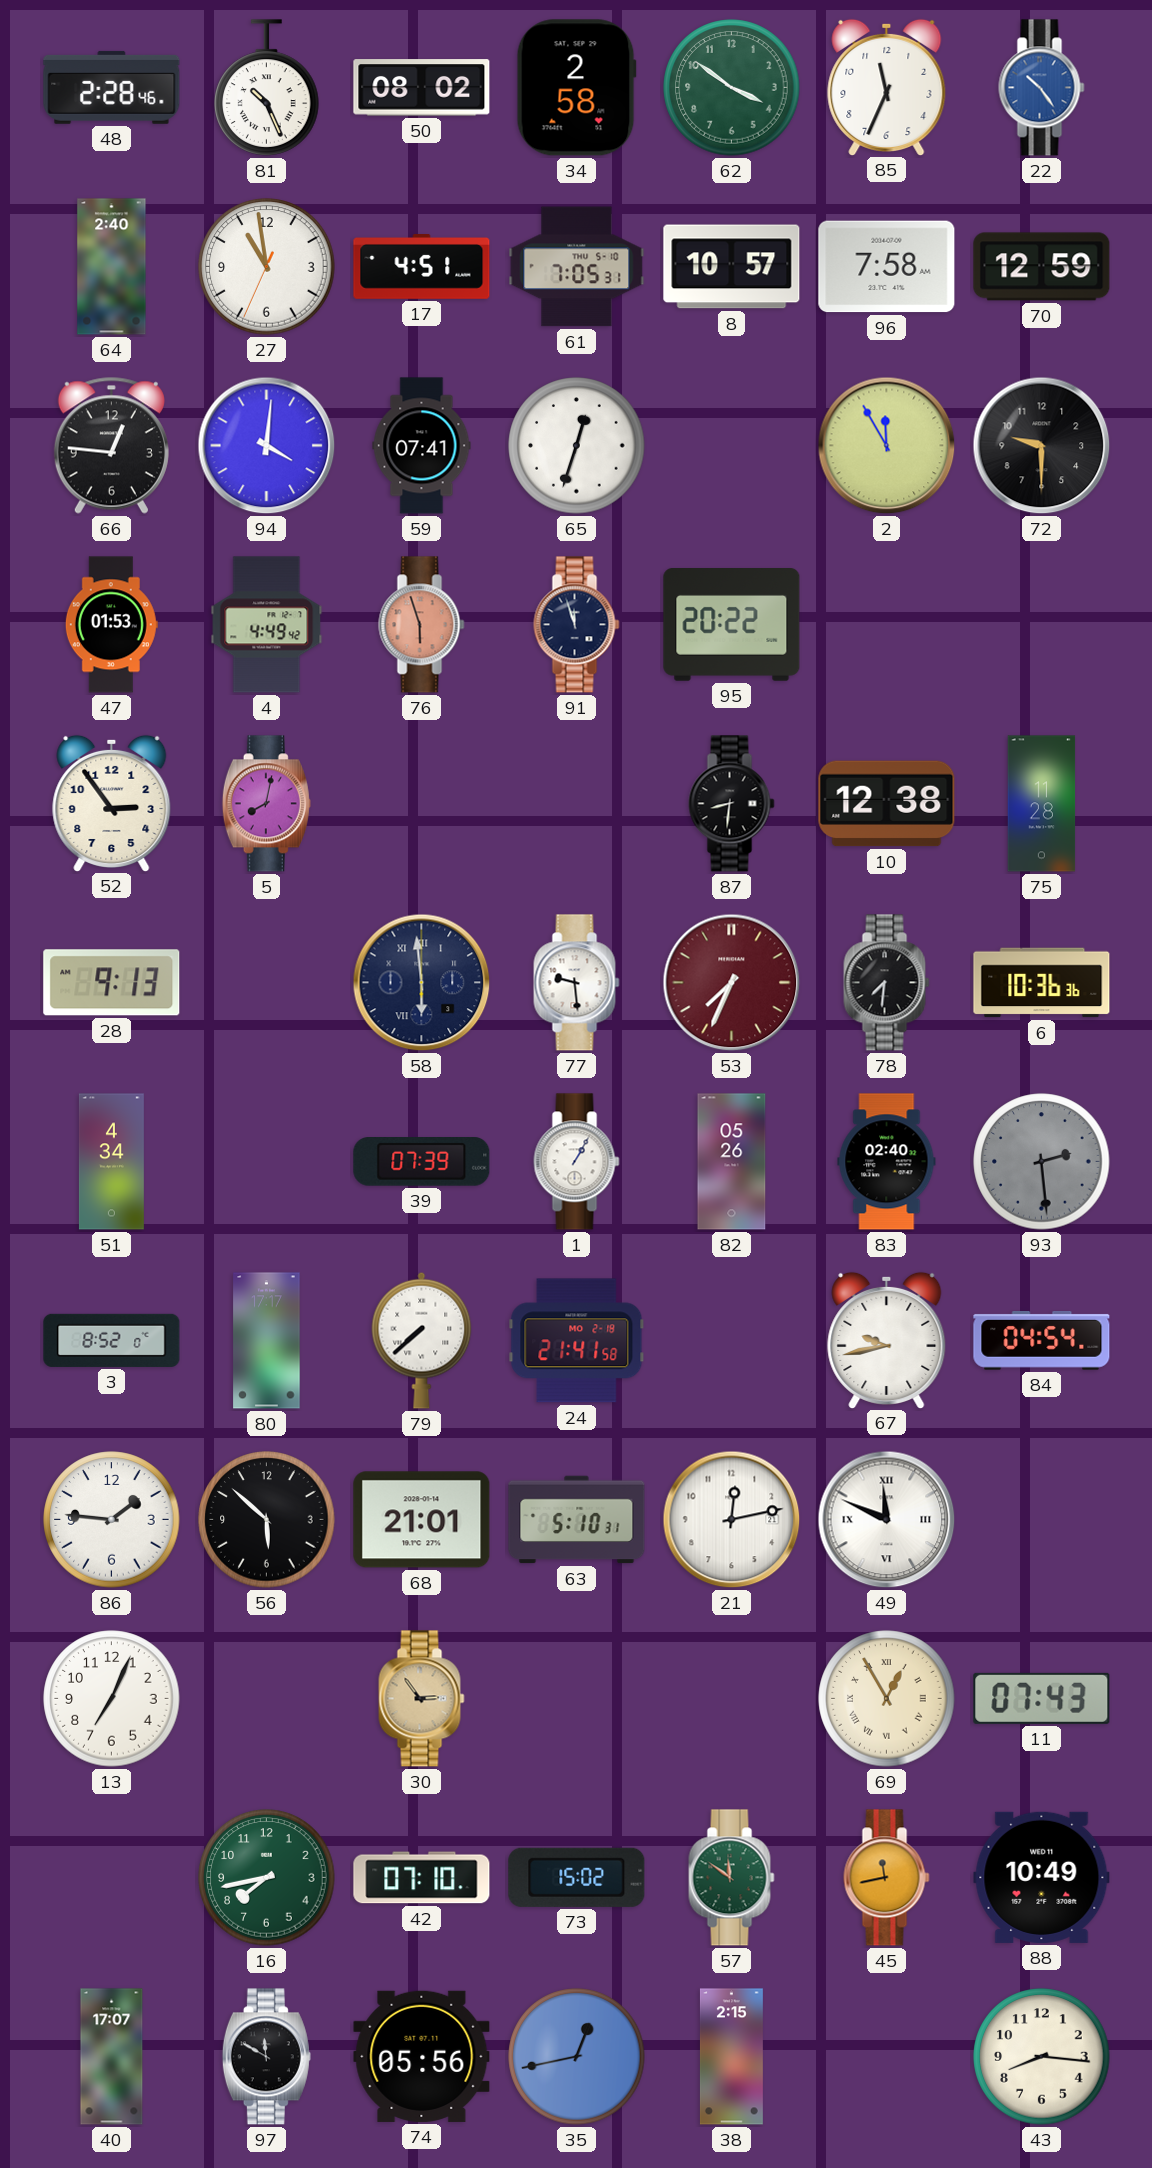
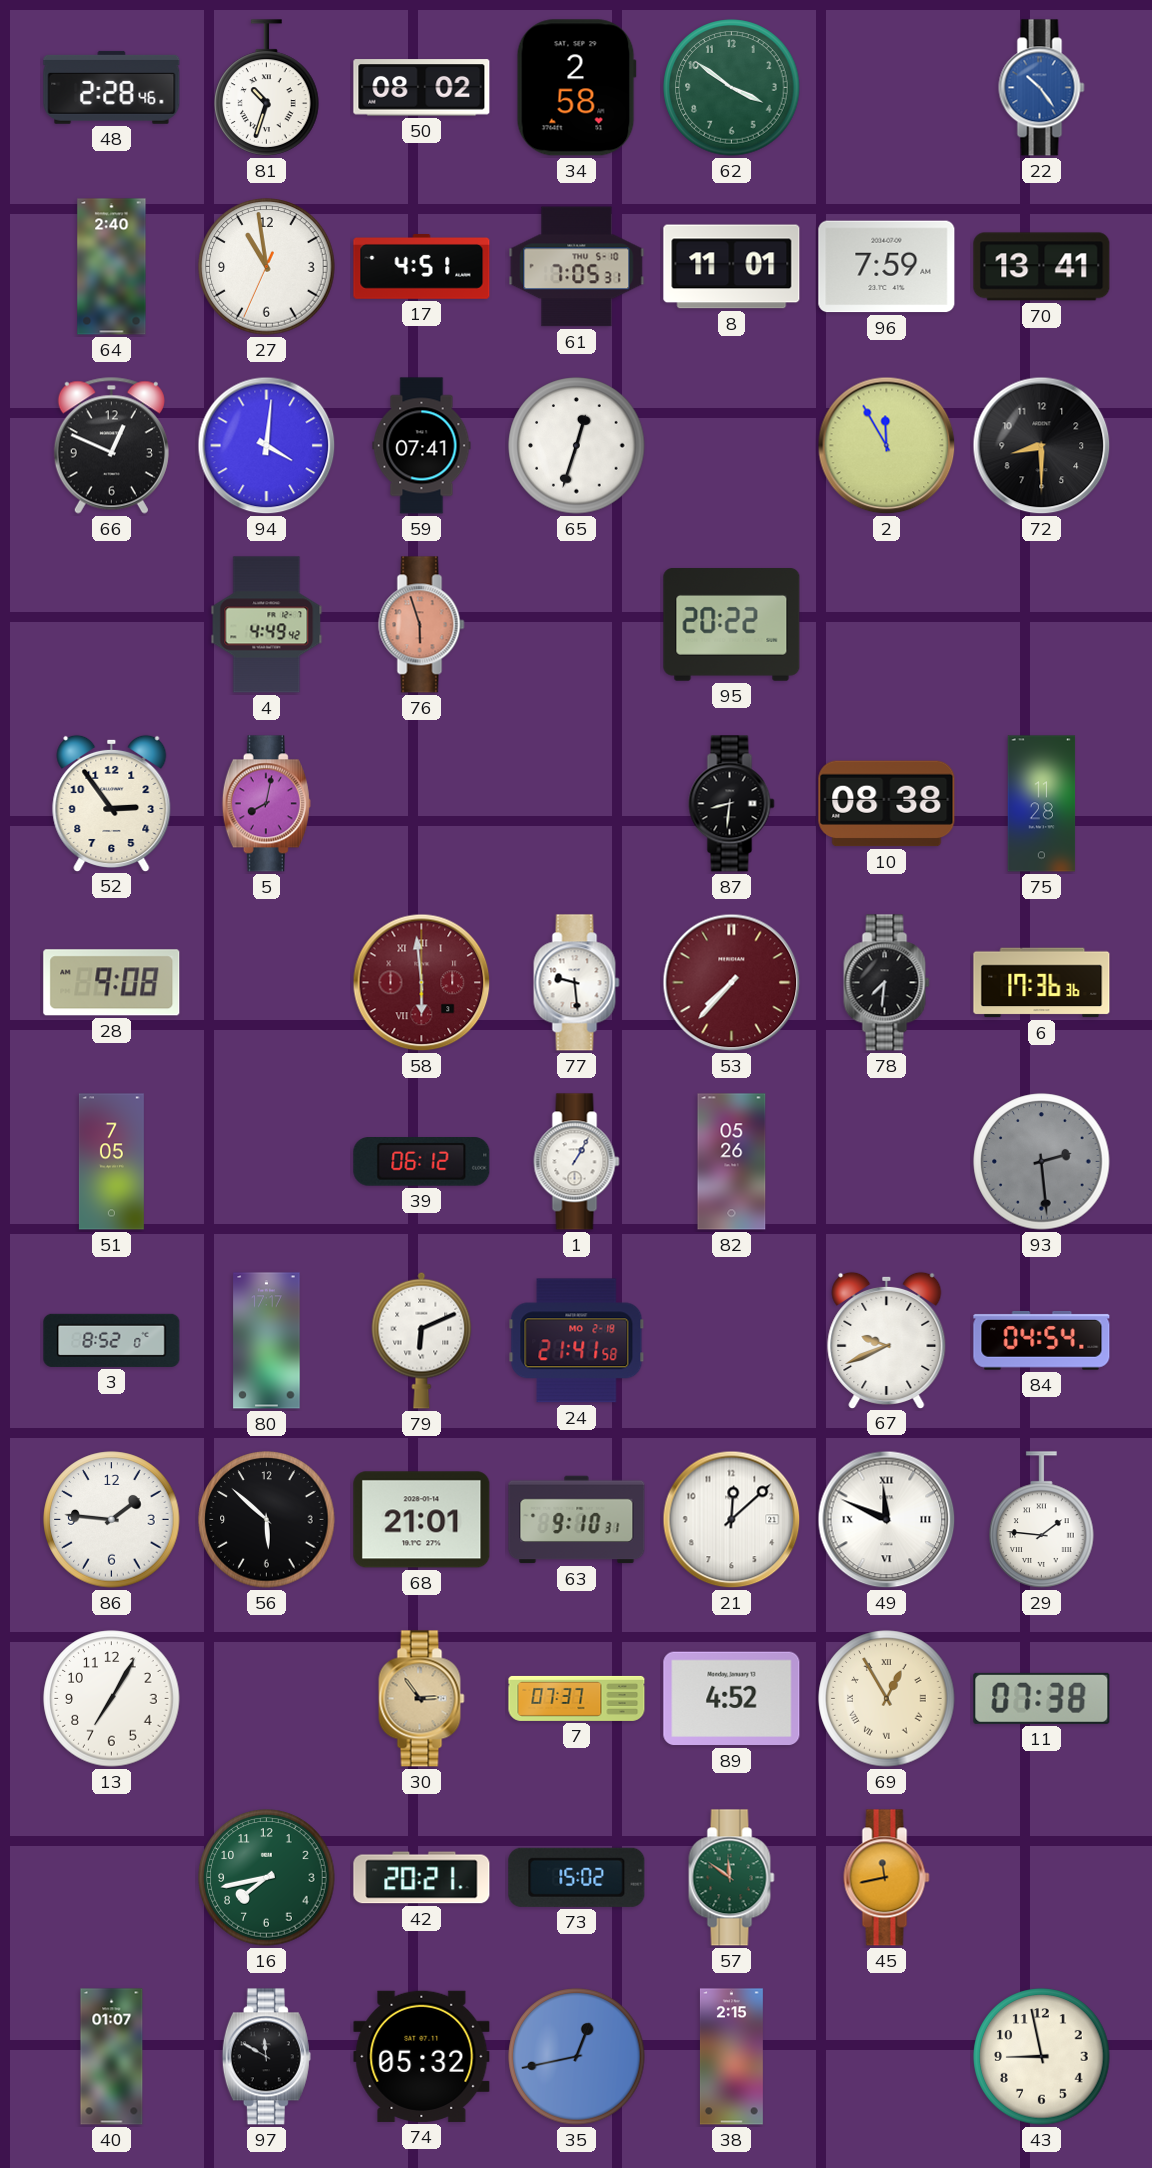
81: 10:26 -> 10:33
85: 11:34 -> none
8: 10:57 -> 11:01
96: 7:58 -> 7:59
70: 12:59 -> 13:41
66: 12:46 -> 12:49
72: 9:30 -> 8:30
47: 01:53 -> none
91: 11:57 -> none
10: 12:38 -> 08:38
28: 9:13 -> 9:08
58 dial: navy -> burgundy
53: 7:34 -> 7:37
6: 10:36 -> 17:36
51: 4:34 -> 7:05
39: 07:39 -> 06:12
83: 02:40 -> none
79: 7:38 -> 6:11
67: 9:43 -> 9:41
63: 5:10 -> 9:10
21: 12:13 -> 12:08
29: none -> 1:46
13: 7:04 -> 7:05
7: none -> 07:37
89: none -> 4:52
11: 07:43 -> 07:38
42: 07:10 -> 20:21
88: 10:49 -> none
40: 17:07 -> 01:07
74: 05:56 -> 05:32
43: 8:16 -> 8:58
